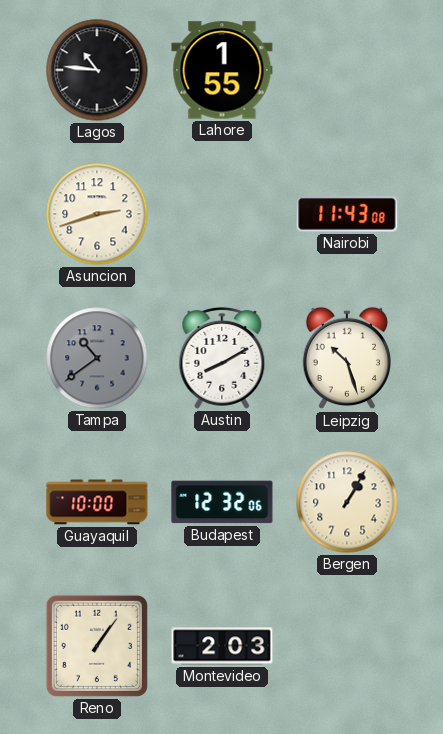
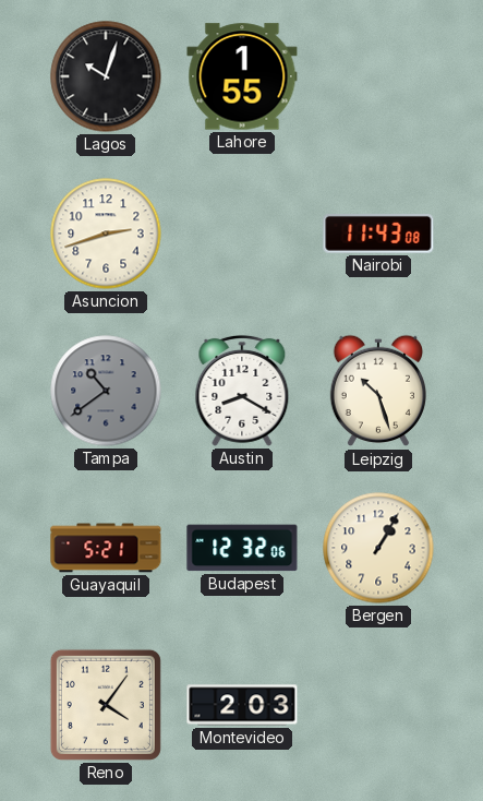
Lagos: 10:46 -> 10:03
Austin: 8:10 -> 8:20
Guayaquil: 10:00 -> 5:21
Reno: 1:06 -> 4:06
